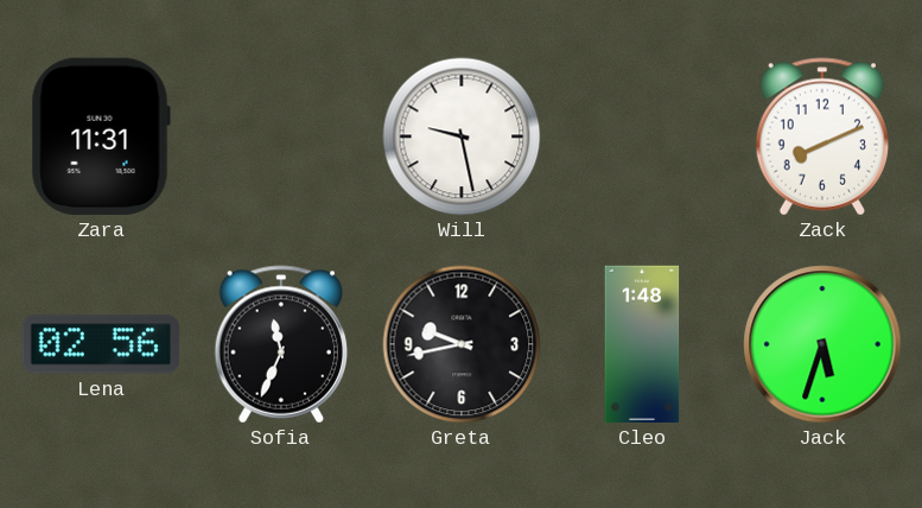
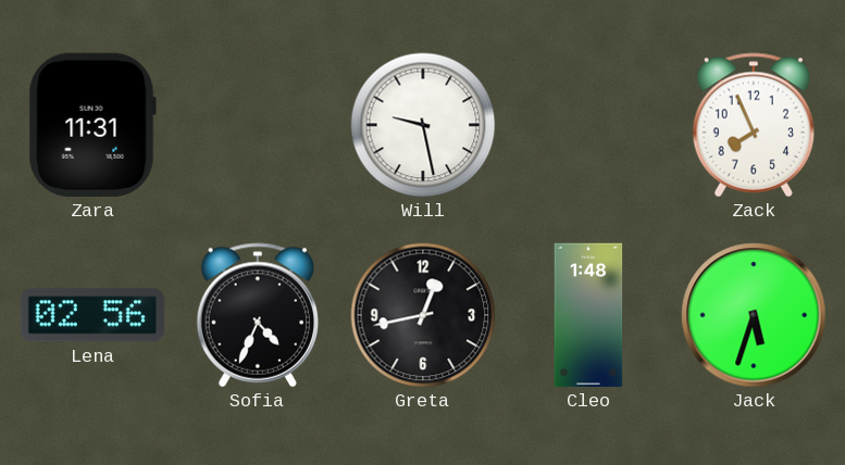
Zack: 8:11 -> 7:56
Sofia: 11:34 -> 4:34
Greta: 9:43 -> 12:43
